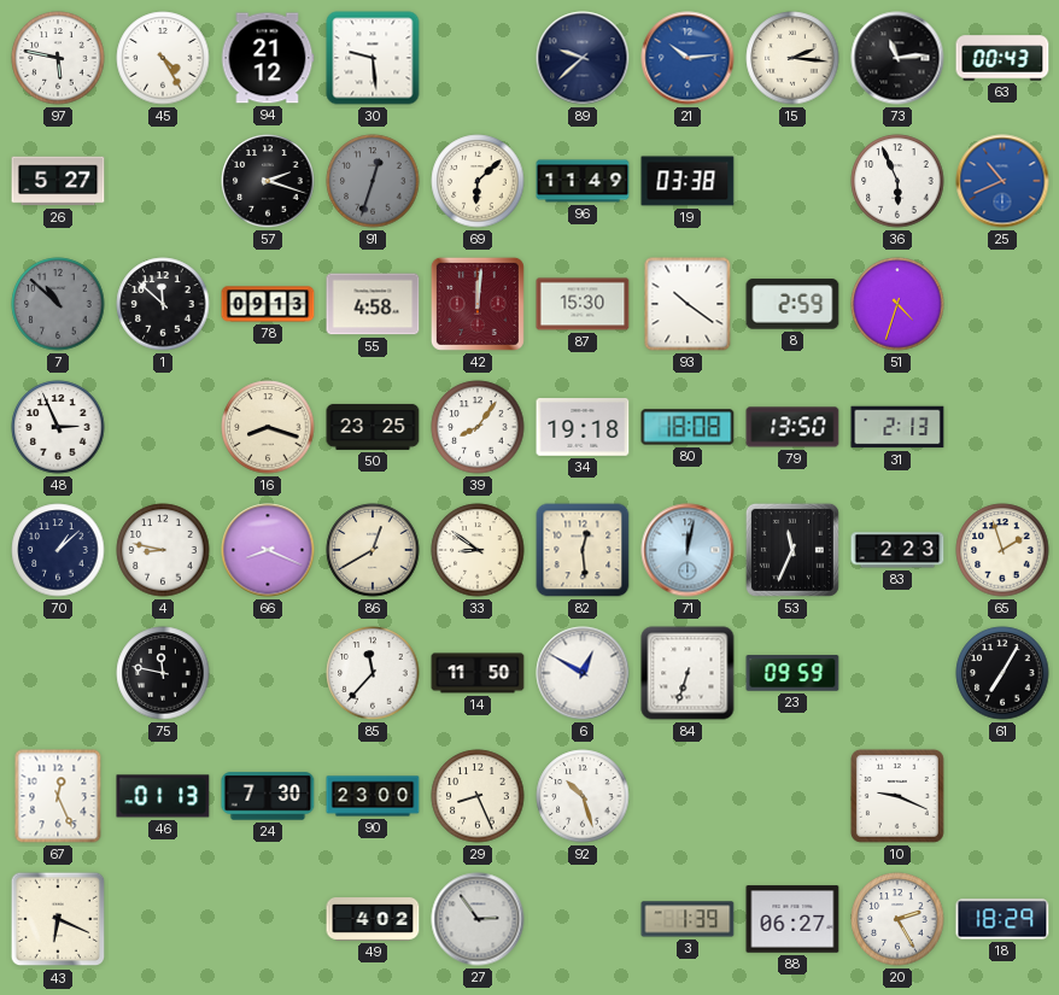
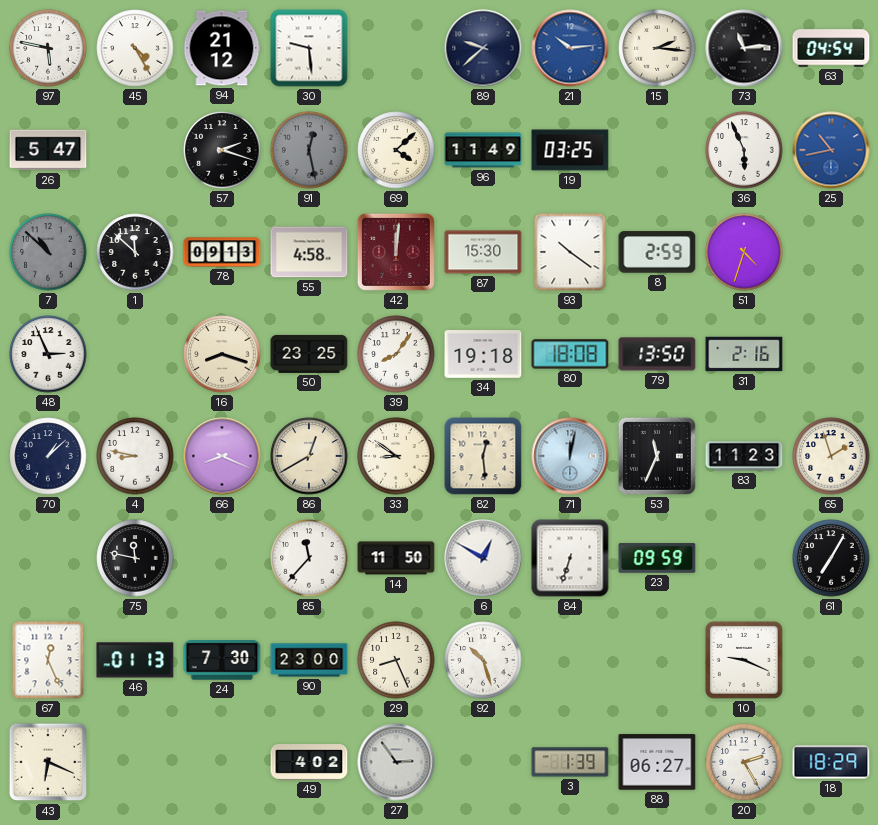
63: 00:43 -> 04:54
26: 5:27 -> 5:47
91: 12:33 -> 12:28
69: 6:08 -> 4:08
19: 03:38 -> 03:25
25: 10:41 -> 10:43
31: 2:13 -> 2:16
83: 2:23 -> 11:23
